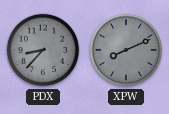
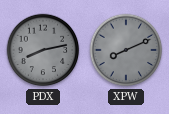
PDX: 8:37 -> 8:13
